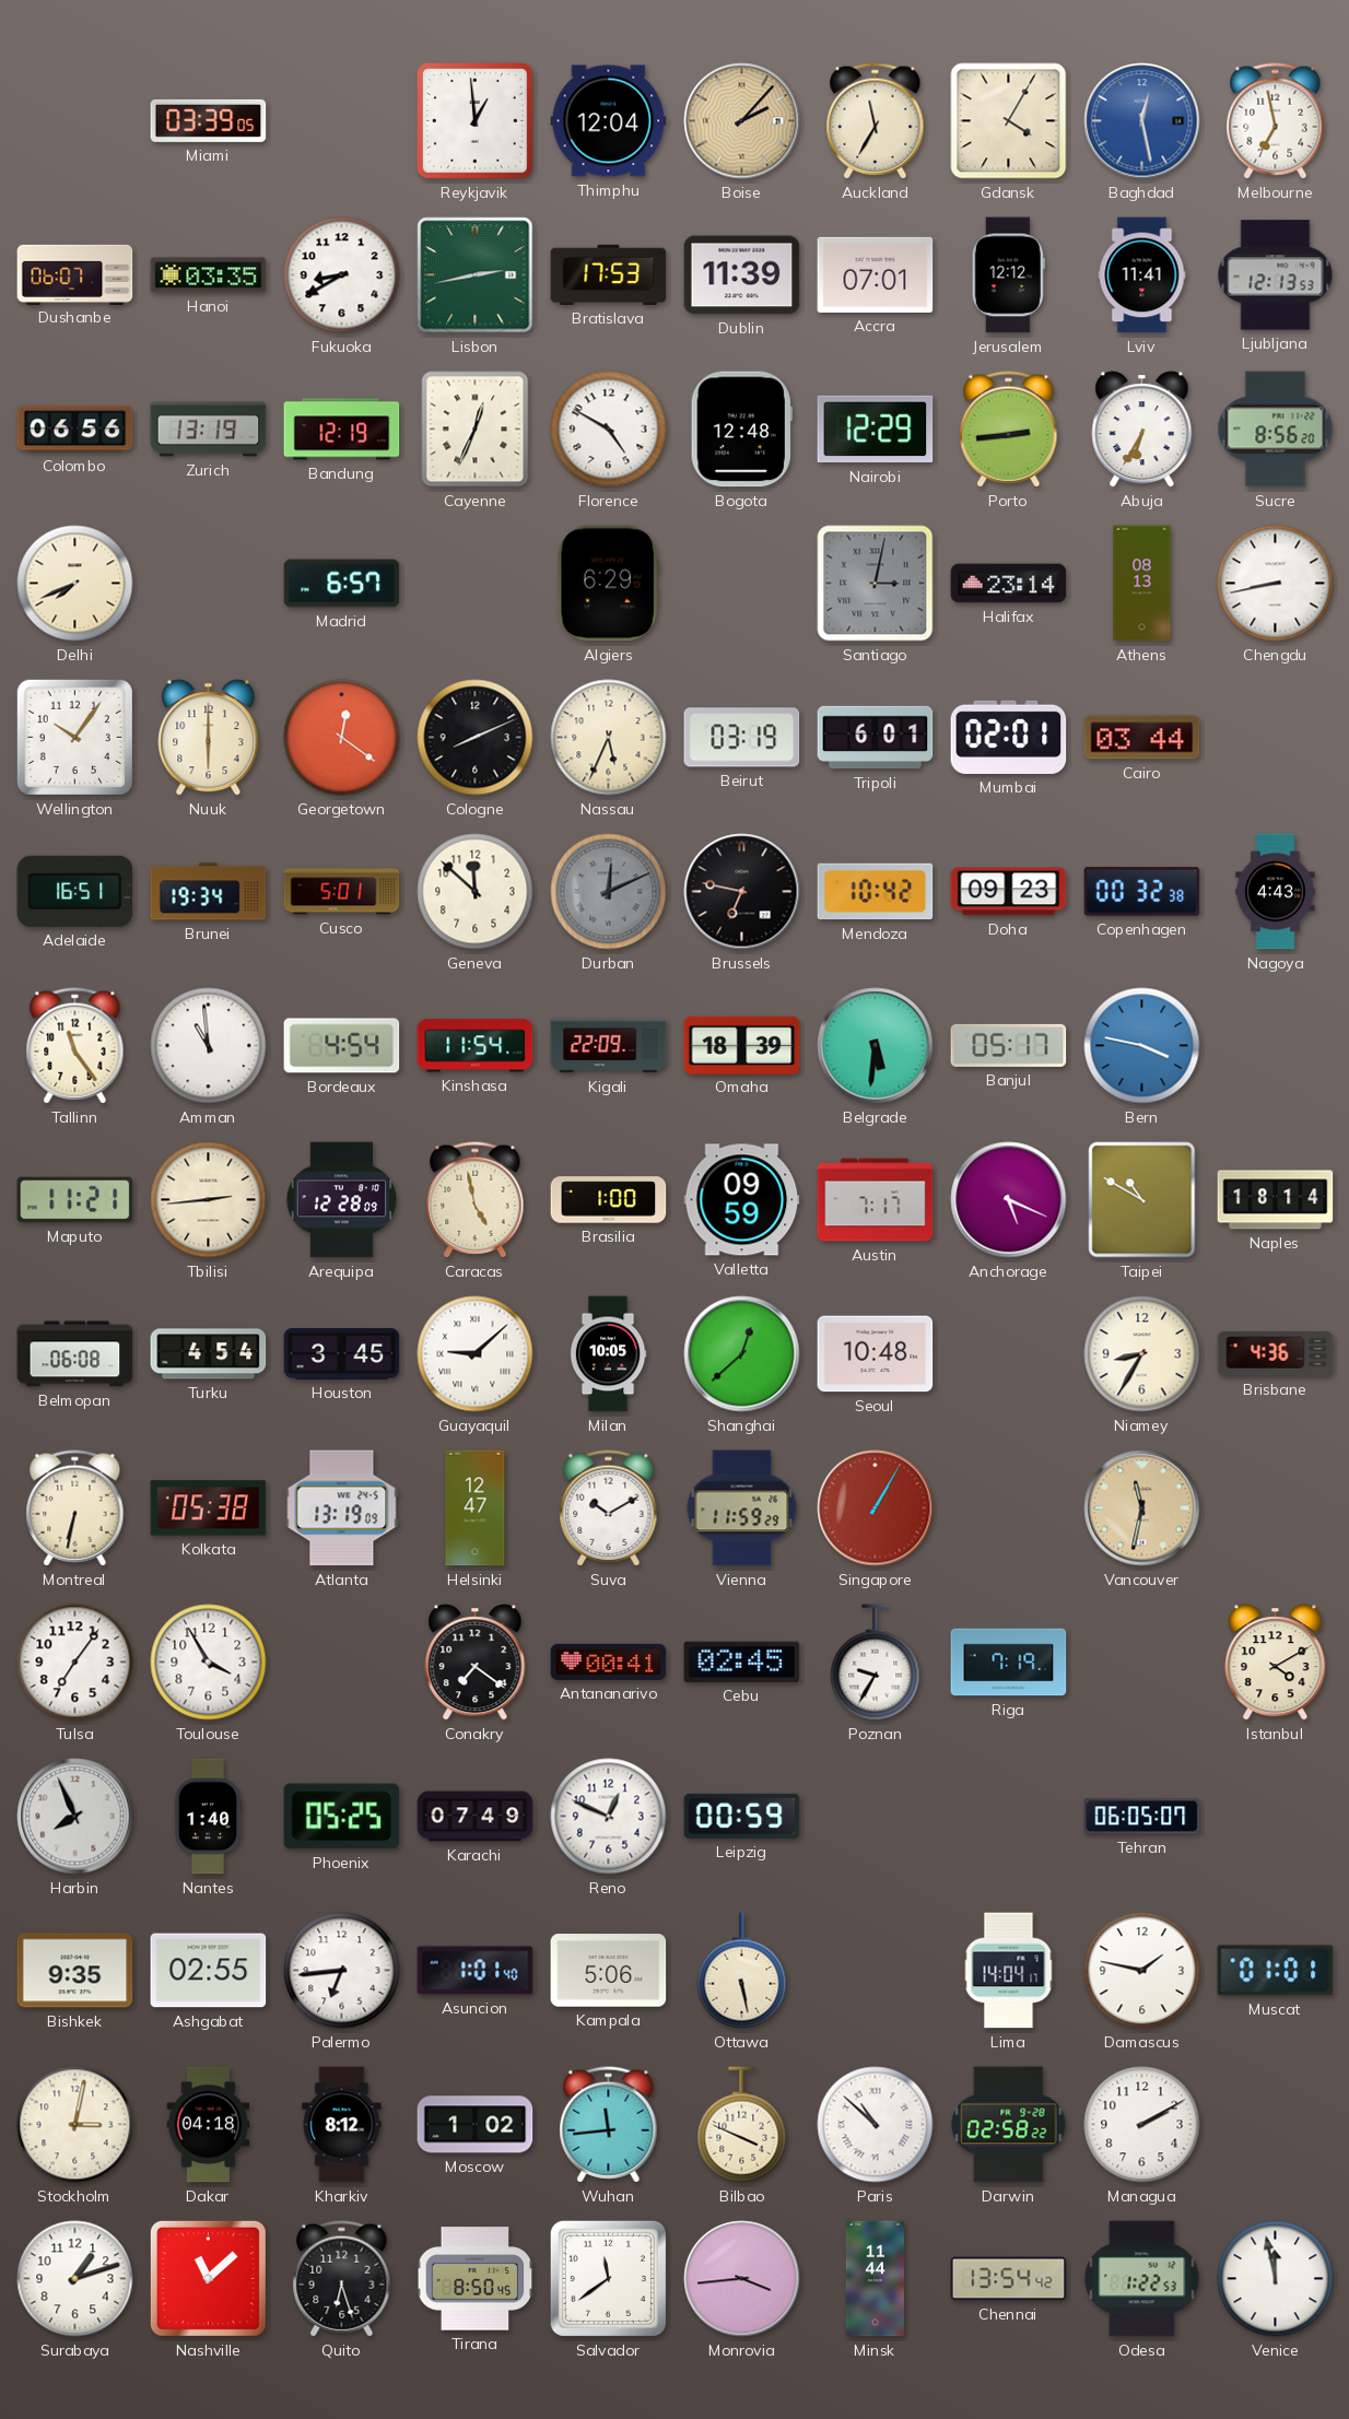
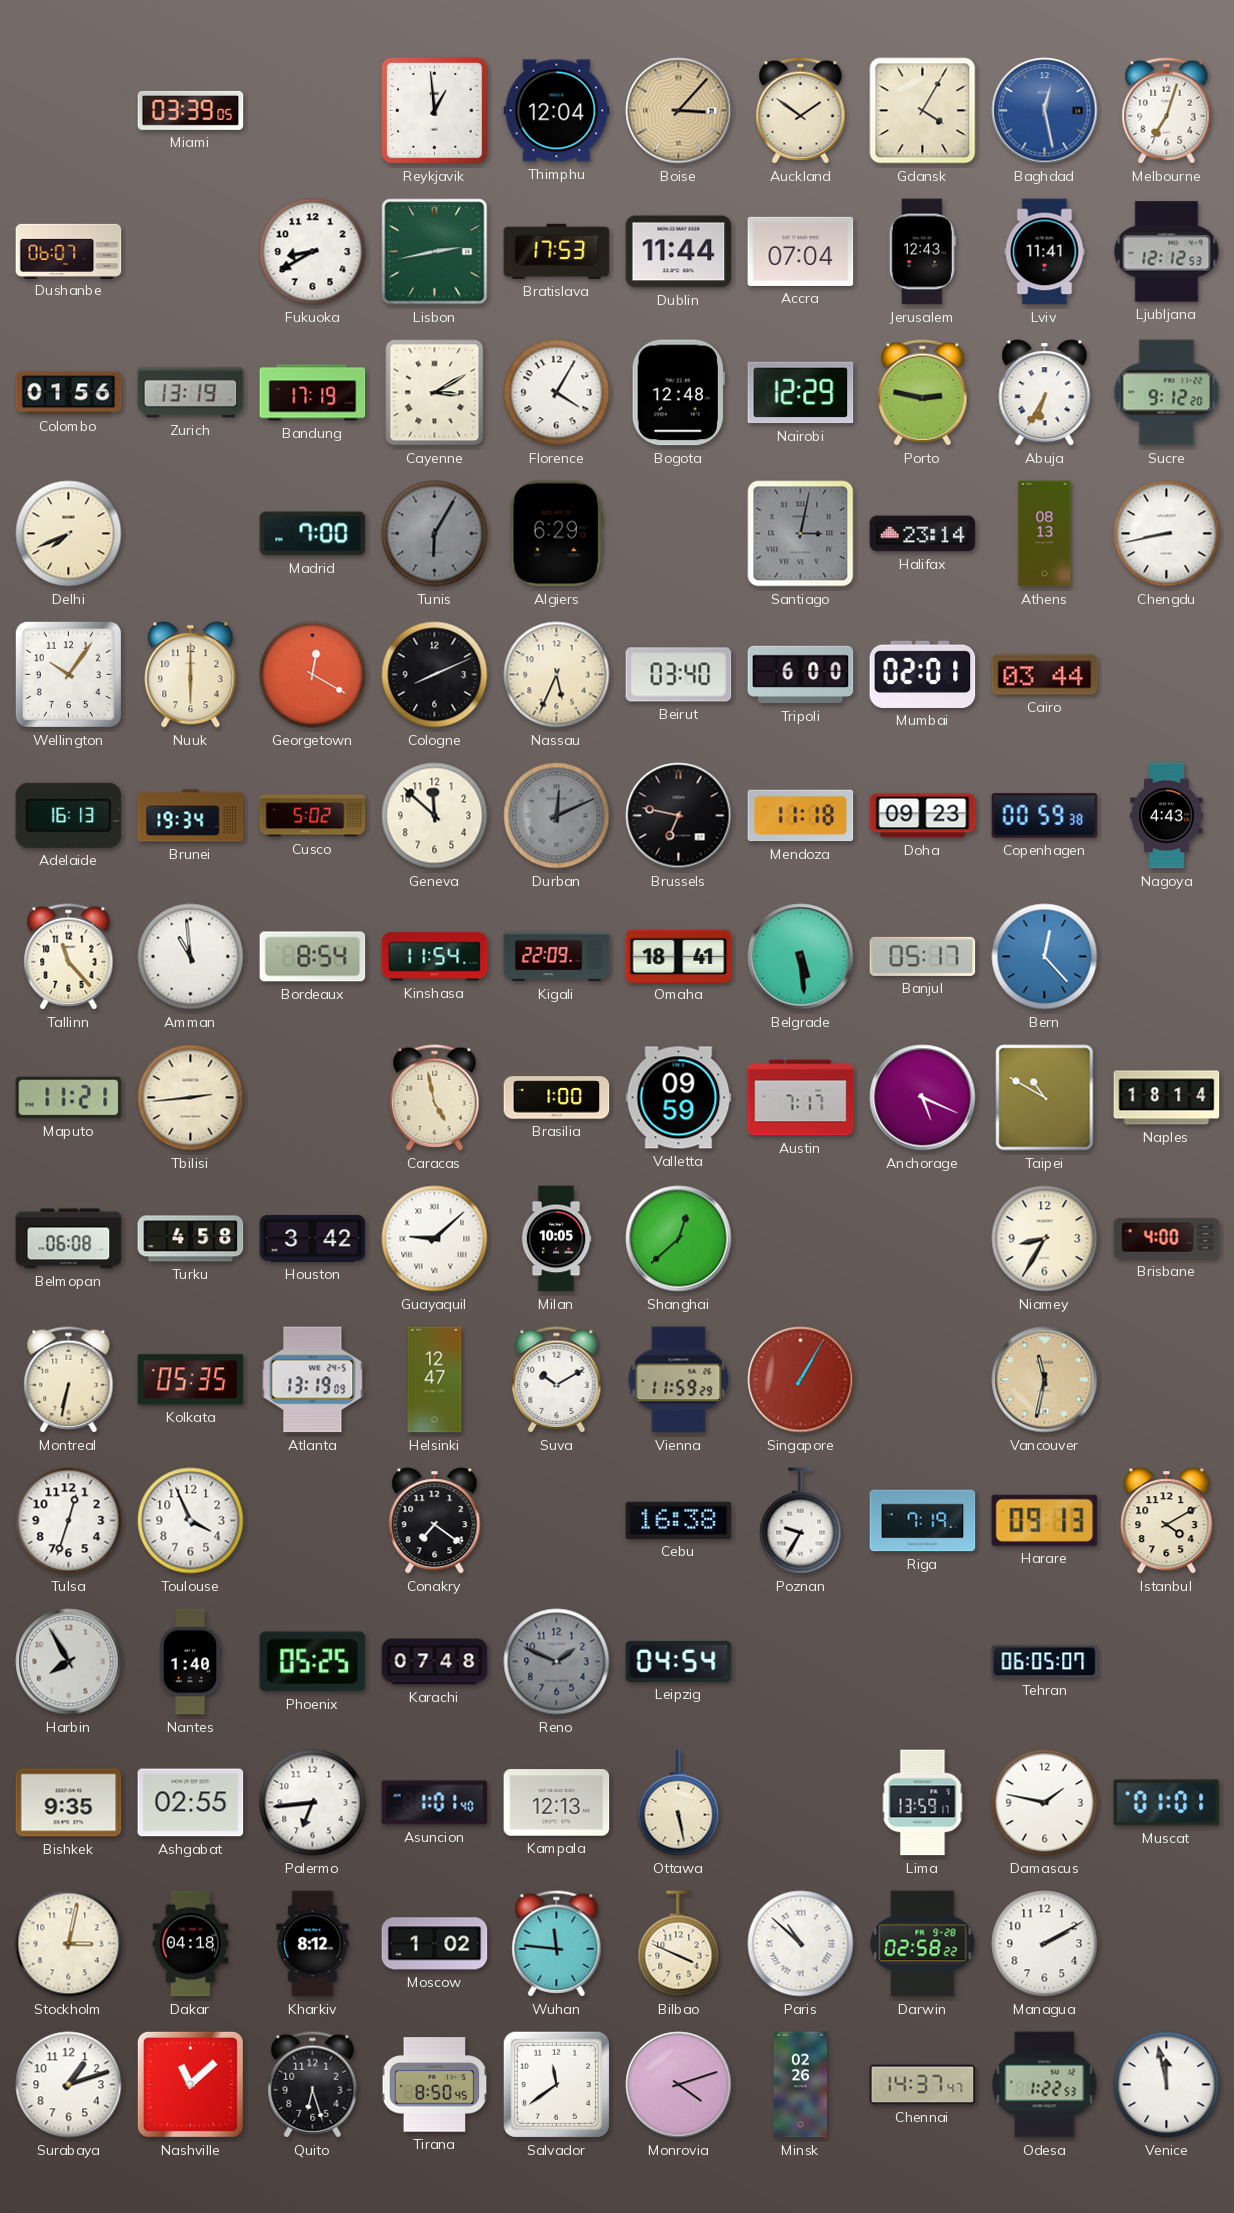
Boise: 2:07 -> 3:07
Auckland: 11:35 -> 1:51
Melbourne: 6:58 -> 7:03
Hanoi: 03:35 -> none
Dublin: 11:39 -> 11:44
Accra: 07:01 -> 07:04
Jerusalem: 12:12 -> 12:43
Ljubljana: 12:13 -> 12:12
Colombo: 06:56 -> 01:56
Bandung: 12:19 -> 17:19
Cayenne: 12:34 -> 3:10
Florence: 4:50 -> 4:05
Porto: 2:44 -> 2:47
Sucre: 8:56 -> 9:12
Madrid: 6:57 -> 7:00
Tunis: none -> 6:05
Georgetown: 12:21 -> 12:20
Beirut: 03:19 -> 03:40
Tripoli: 6:01 -> 6:00
Adelaide: 16:51 -> 16:13
Cusco: 5:01 -> 5:02
Mendoza: 10:42 -> 11:18
Copenhagen: 00:32 -> 00:59
Tallinn: 11:24 -> 11:23
Bordeaux: 4:54 -> 8:54
Omaha: 18:39 -> 18:41
Belgrade: 5:31 -> 5:29
Bern: 3:47 -> 12:23
Arequipa: 12:28 -> none
Turku: 4:54 -> 4:58
Houston: 3:45 -> 3:42
Seoul: 10:48 -> none
Brisbane: 4:36 -> 4:00
Kolkata: 05:38 -> 05:35
Tulsa: 7:06 -> 12:33
Toulouse: 3:55 -> 3:56
Antananarivo: 00:41 -> none
Cebu: 02:45 -> 16:38
Harare: none -> 09:13
Harbin: 7:56 -> 7:55
Karachi: 07:49 -> 07:48
Reno: 12:49 -> 1:49
Reno dial: white -> grey
Leipzig: 00:59 -> 04:54
Kampala: 5:06 -> 12:13
Lima: 14:04 -> 13:59
Wuhan: 11:44 -> 11:46
Monrovia: 3:44 -> 4:12
Minsk: 11:44 -> 02:26
Chennai: 13:54 -> 14:37
